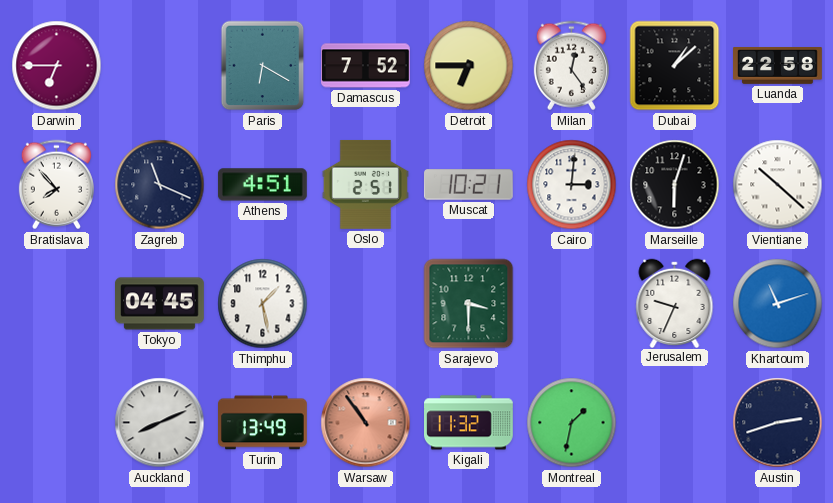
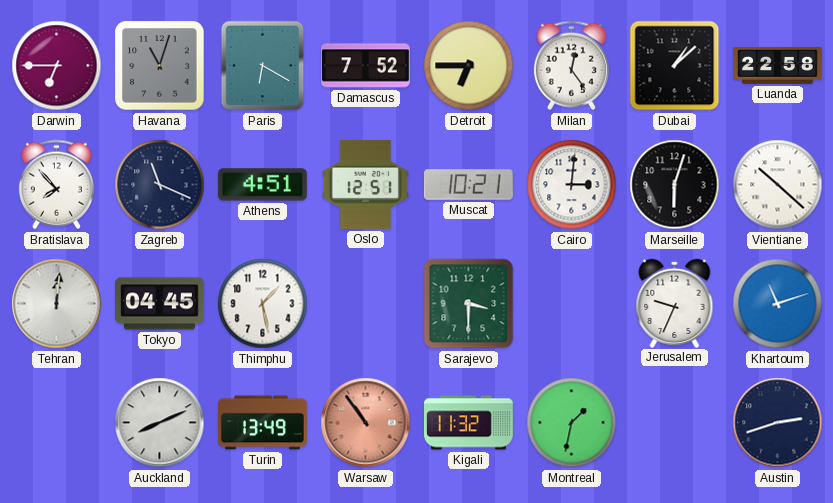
Havana: none -> 11:03
Oslo: 2:51 -> 12:51
Tehran: none -> 12:01
